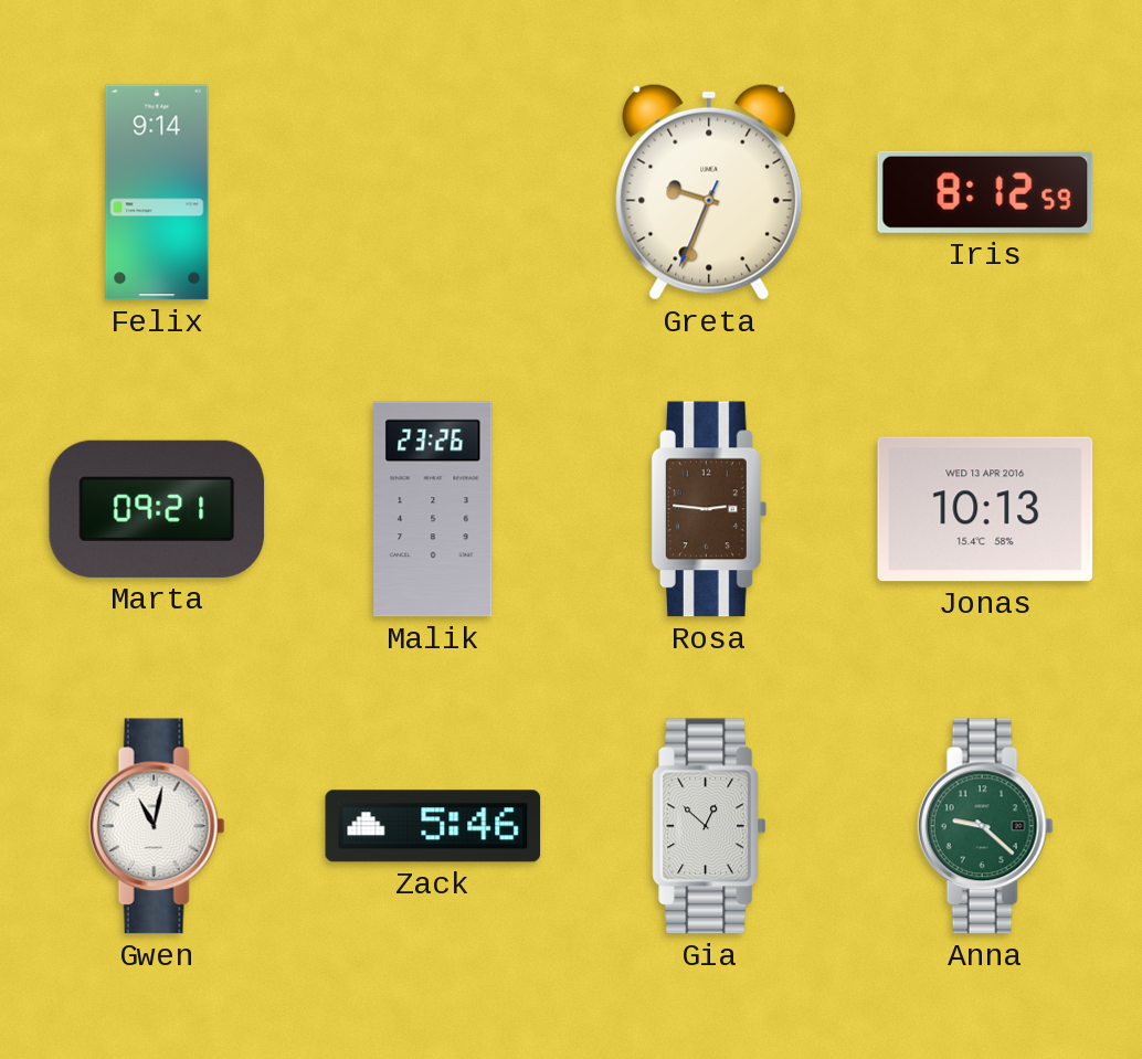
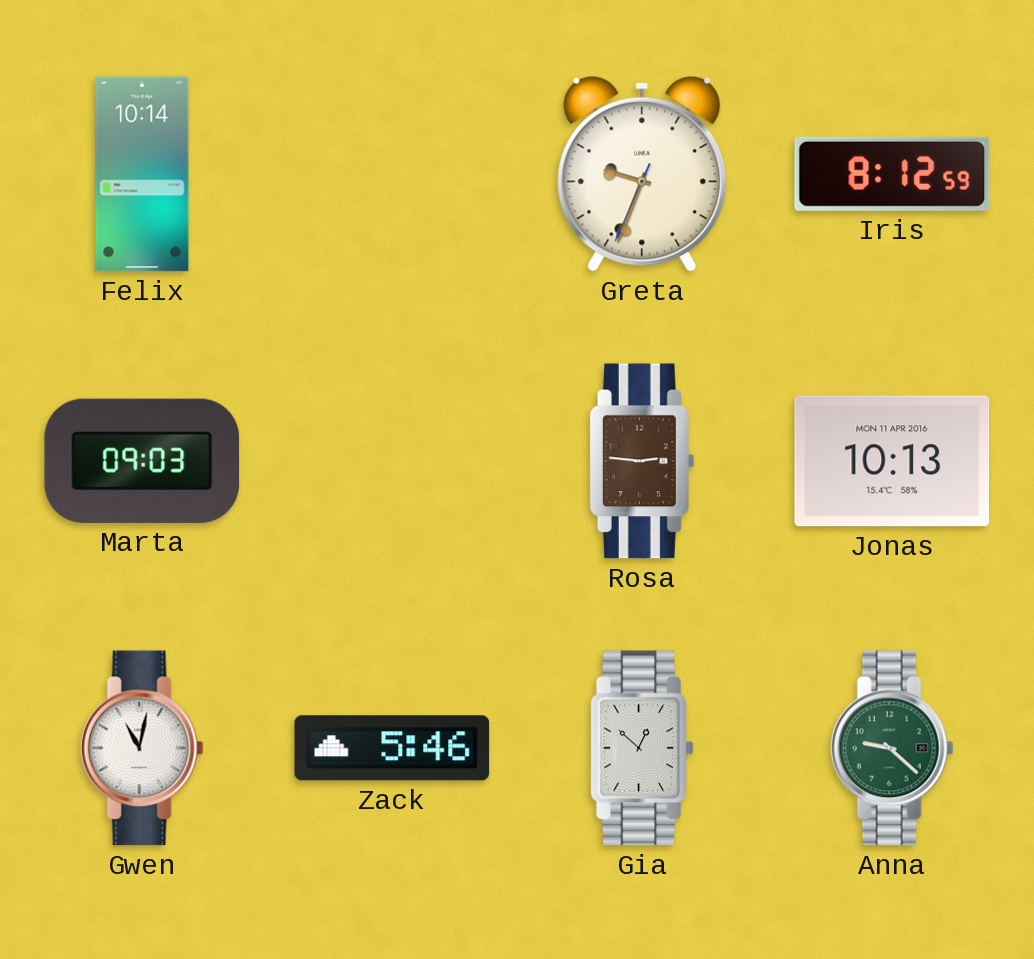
Felix: 9:14 -> 10:14
Marta: 09:21 -> 09:03
Malik: 23:26 -> none
Jonas date: WED 13 APR 2016 -> MON 11 APR 2016
